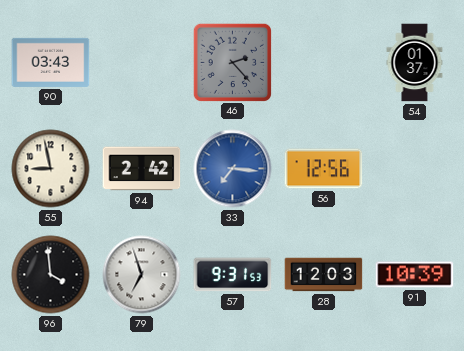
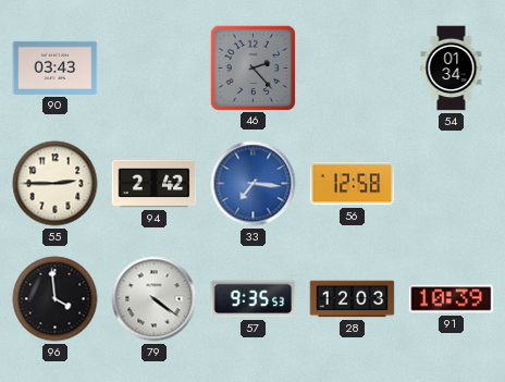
54: 01:37 -> 01:34
55: 8:58 -> 2:45
56: 12:56 -> 12:58
79: 6:57 -> 4:21
57: 9:31 -> 9:35
